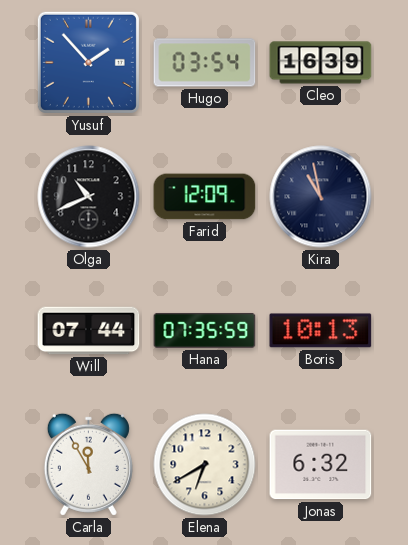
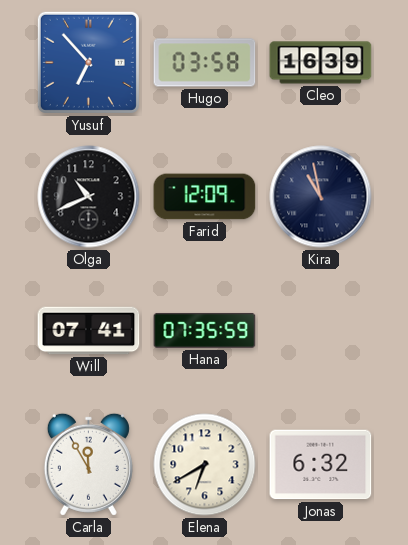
Yusuf: 1:53 -> 6:53
Hugo: 03:54 -> 03:58
Will: 07:44 -> 07:41
Boris: 10:13 -> none
